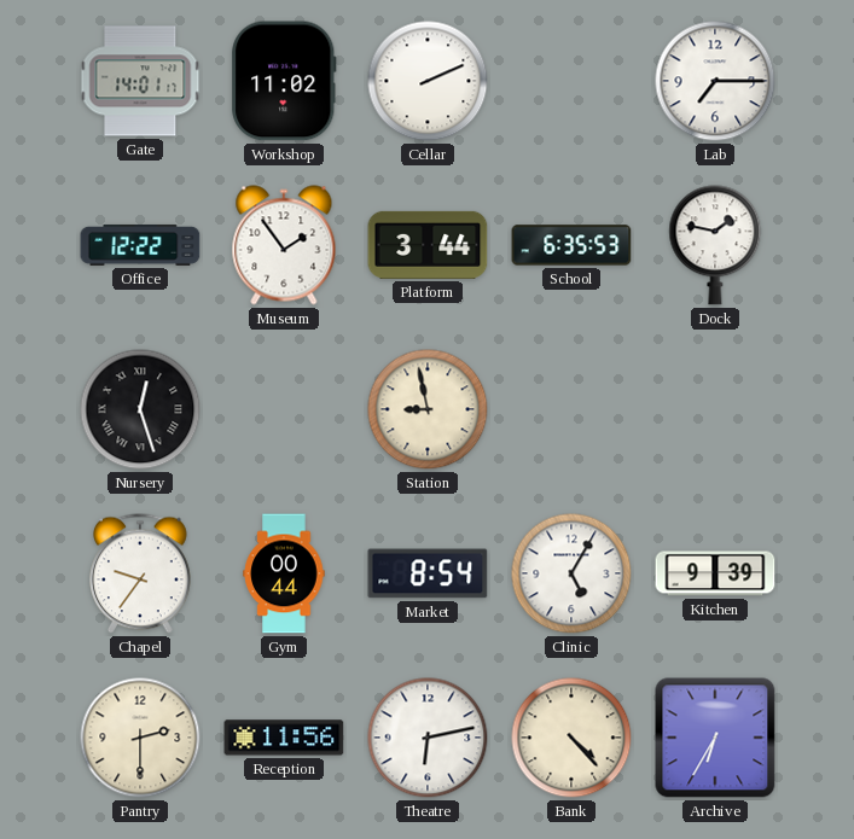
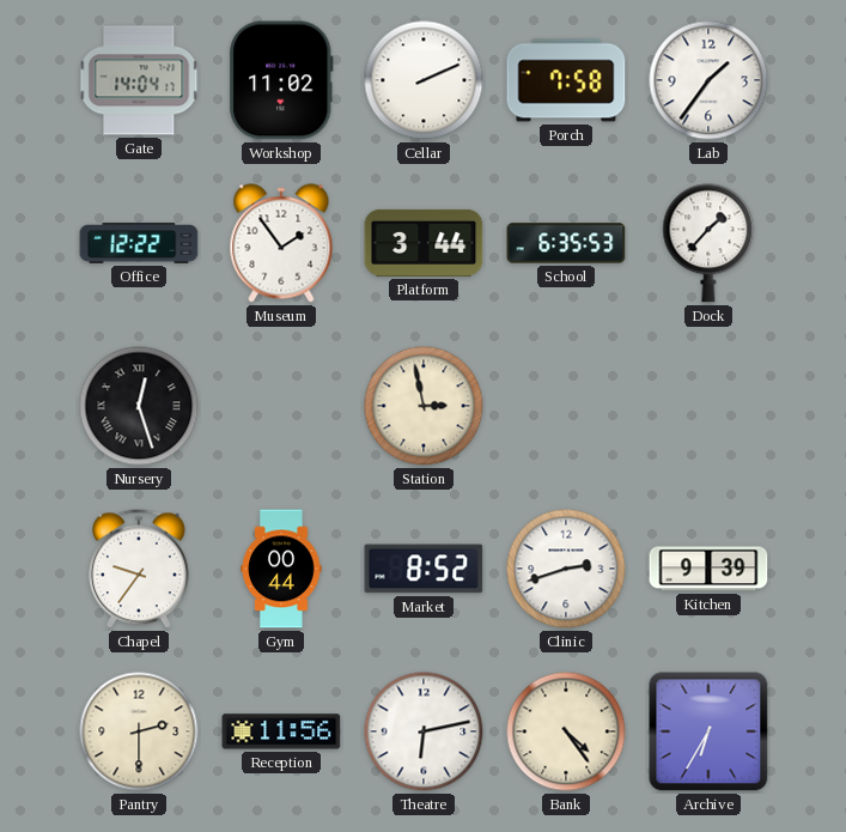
Gate: 14:01 -> 14:04
Porch: none -> 7:58
Lab: 7:15 -> 1:36
Dock: 1:47 -> 1:37
Station: 8:58 -> 2:58
Market: 8:54 -> 8:52
Clinic: 5:05 -> 2:42
Bank: 4:23 -> 4:24
